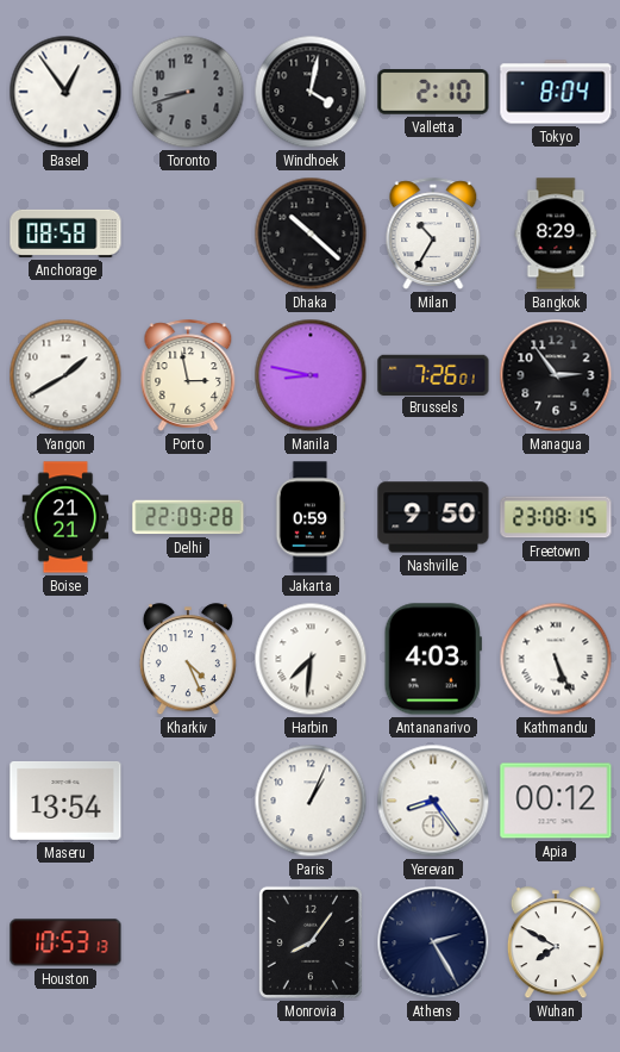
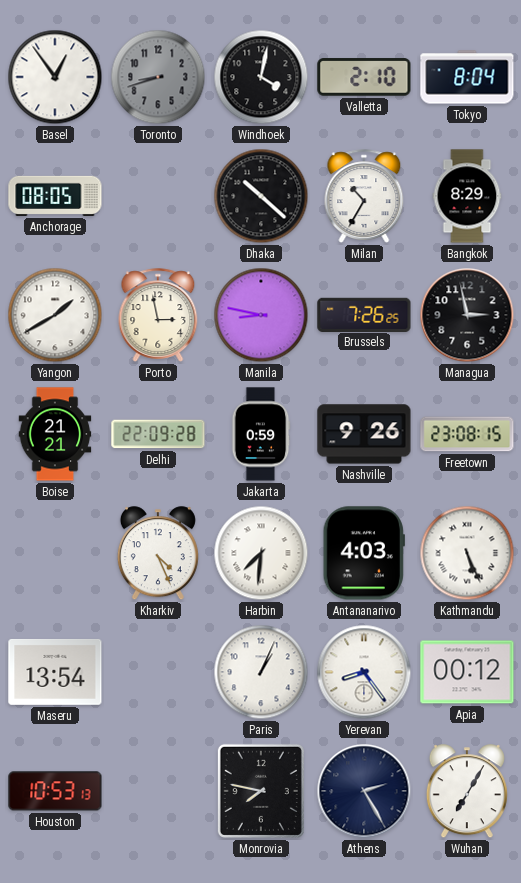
Anchorage: 08:58 -> 08:05
Brussels: 7:26:01 -> 7:26:25
Managua: 2:54 -> 2:58
Nashville: 9:50 -> 9:26
Monrovia: 8:06 -> 7:47
Wuhan: 7:50 -> 7:05
